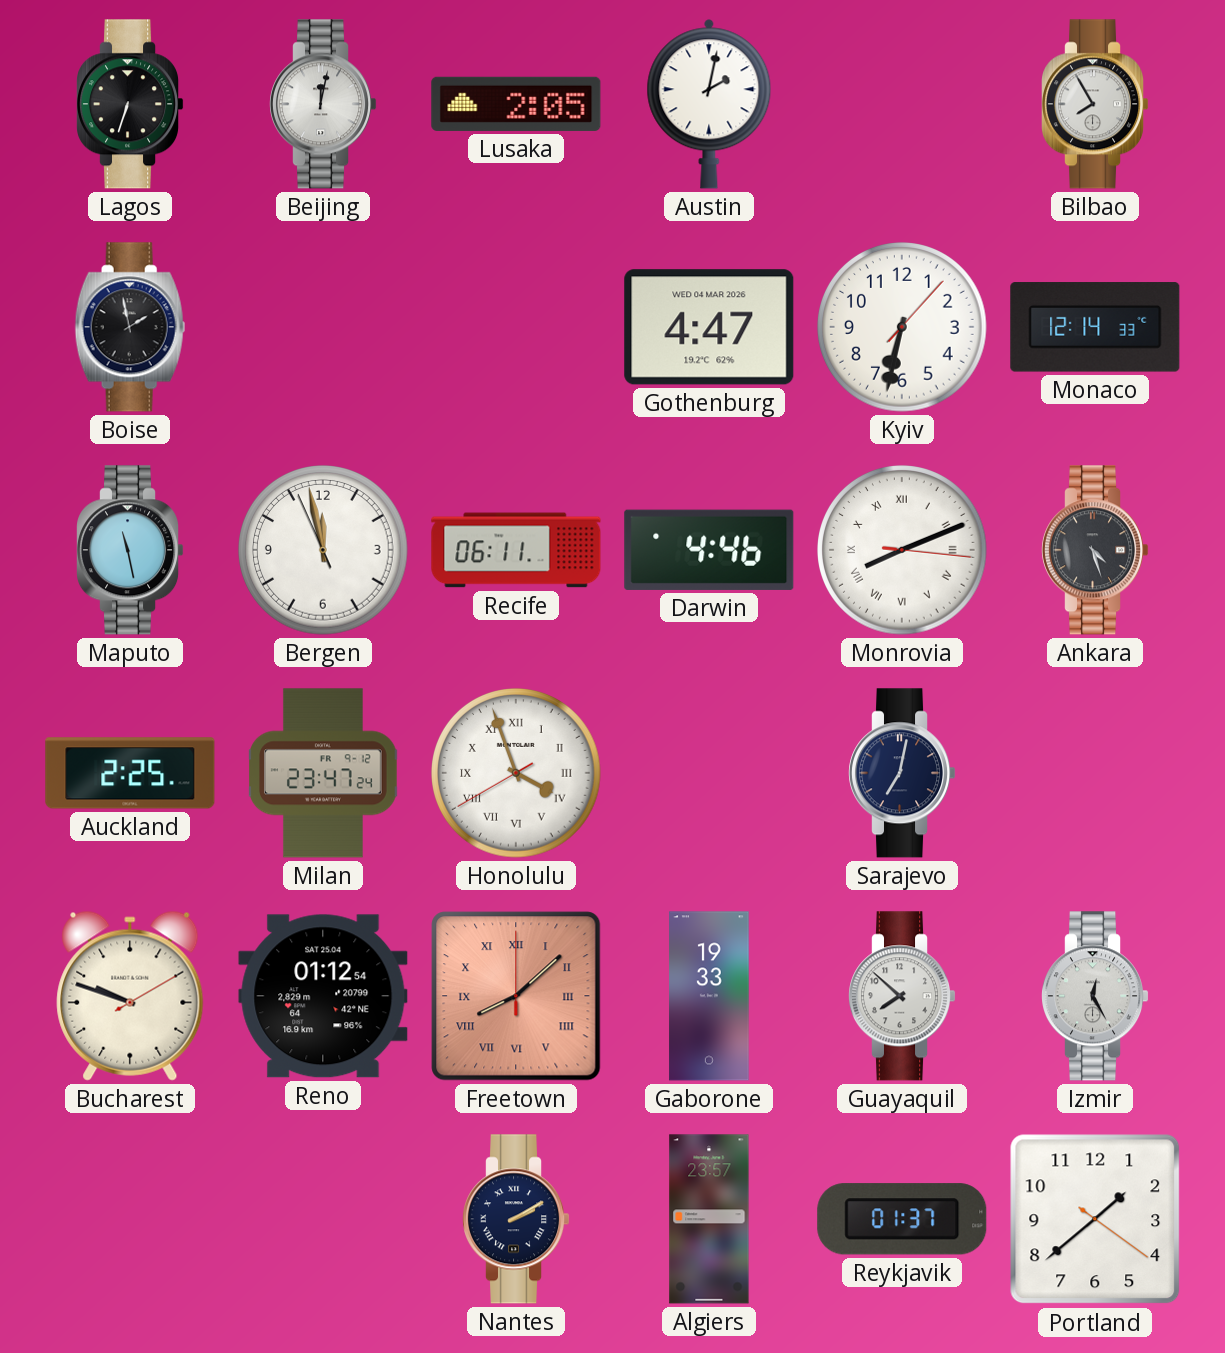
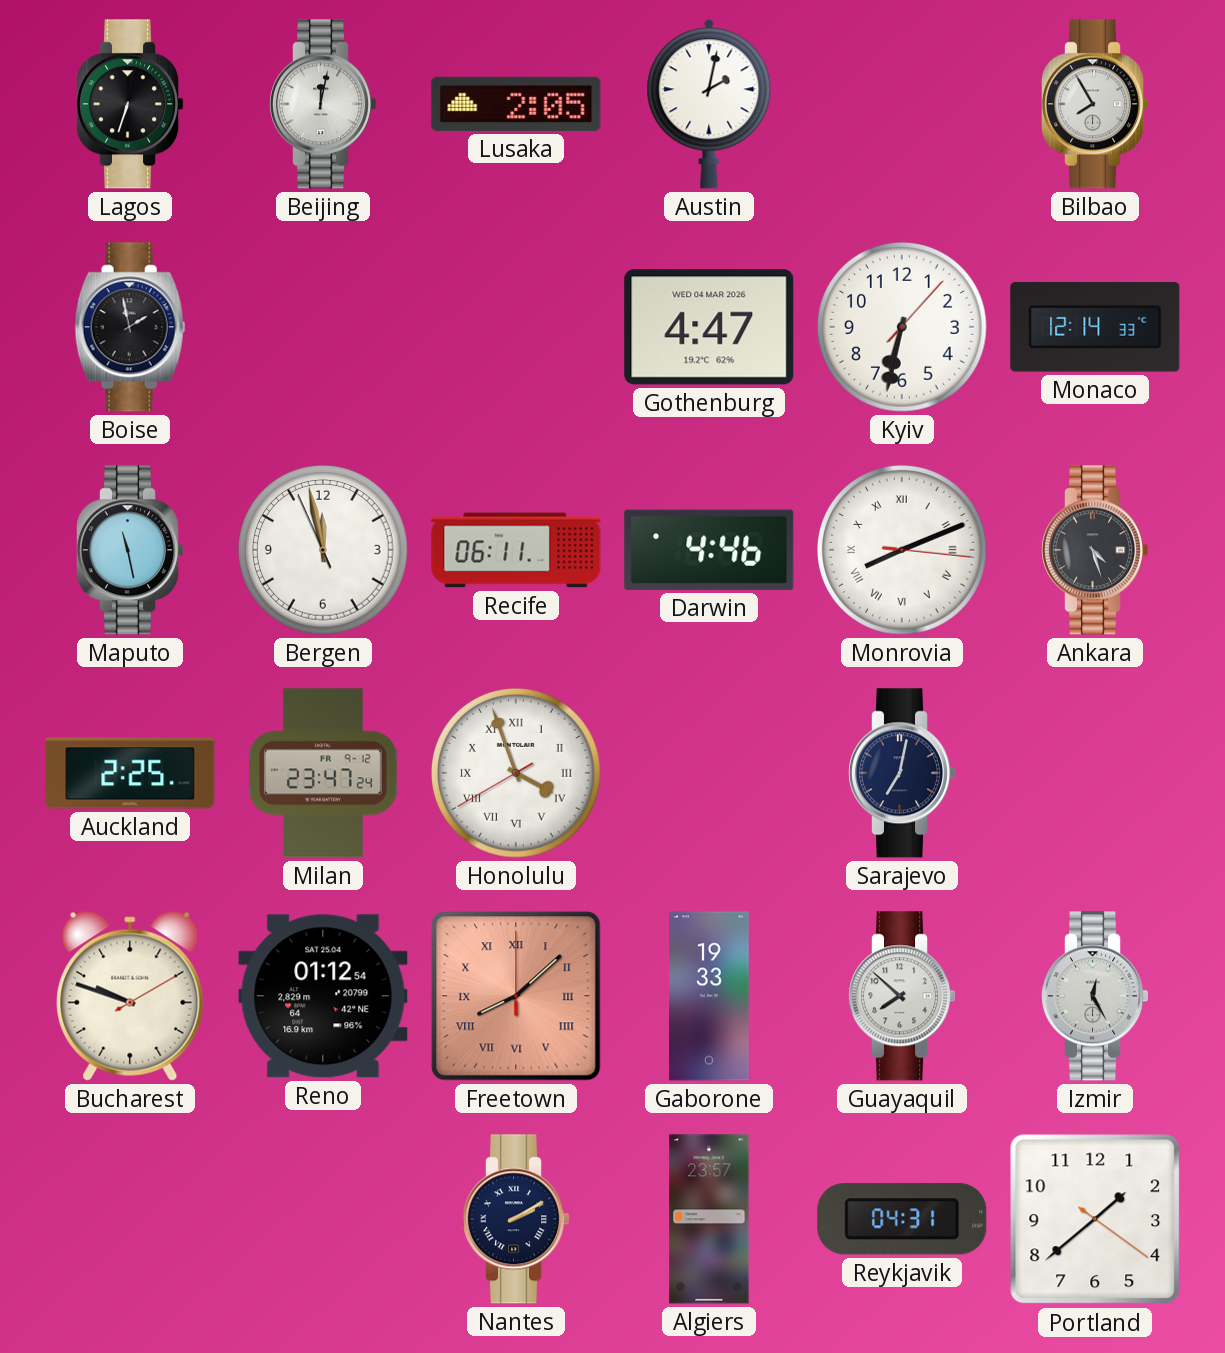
Reykjavik: 01:37 -> 04:31
